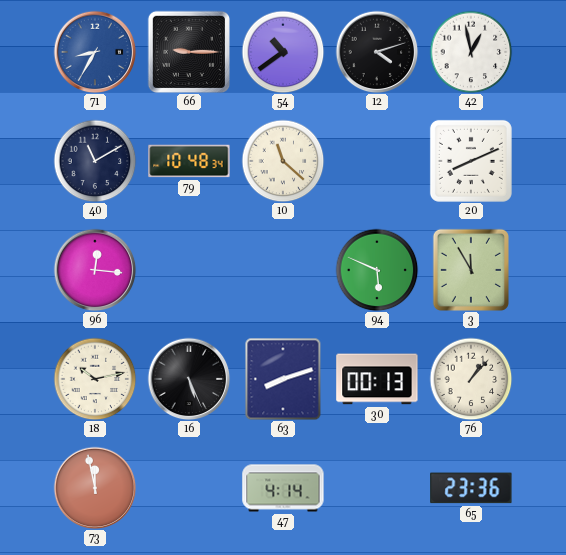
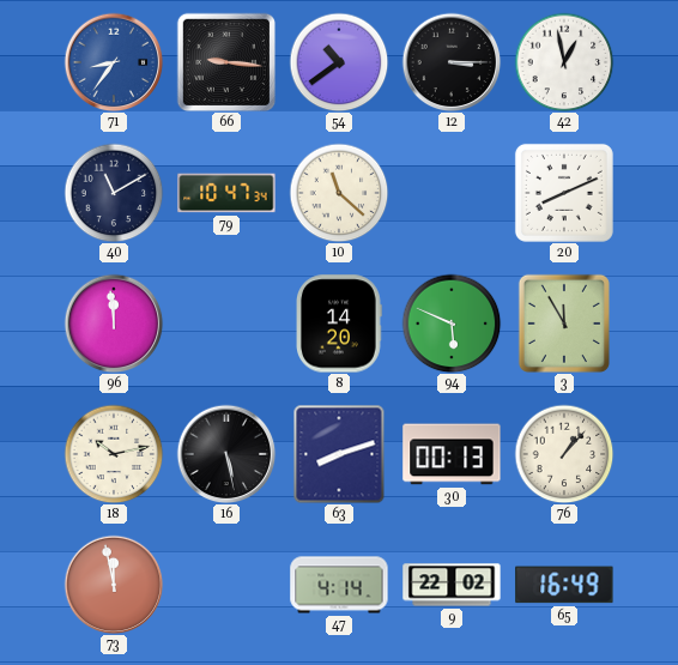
71: 8:35 -> 8:36
66: 9:15 -> 9:16
12: 4:12 -> 3:15
79: 10:48 -> 10:47
96: 12:16 -> 11:59
8: none -> 14:20
16: 5:26 -> 5:28
9: none -> 22:02
65: 23:36 -> 16:49
